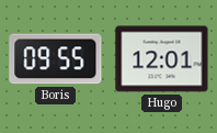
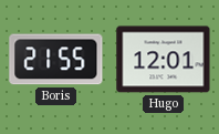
Boris: 09:55 -> 21:55
